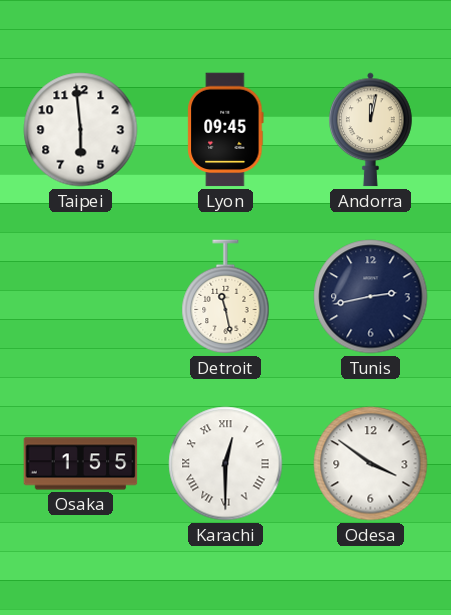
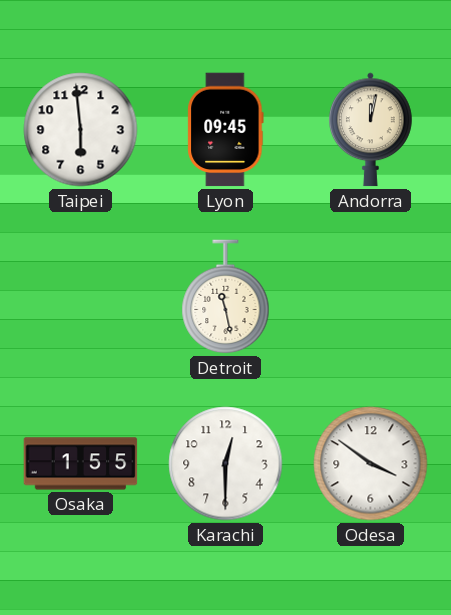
Tunis: 2:43 -> none
Karachi numerals: Roman -> Arabic
